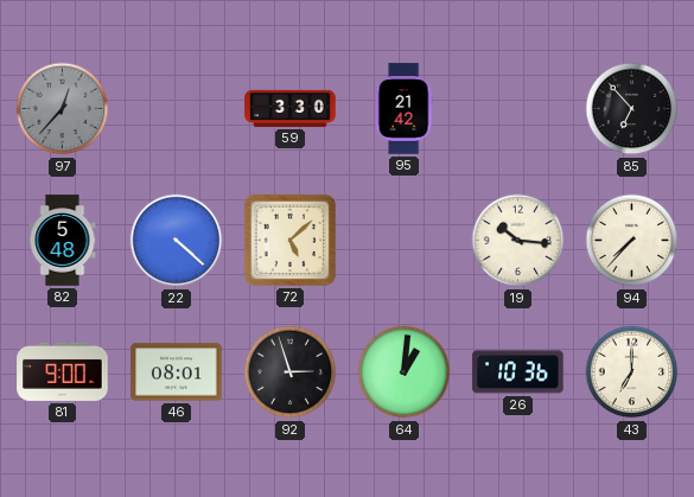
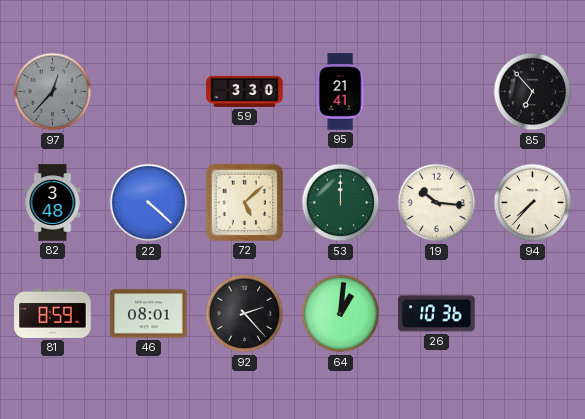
95: 21:42 -> 21:41
82: 5:48 -> 3:48
53: none -> 12:00
81: 9:00 -> 8:59
92: 2:57 -> 2:23
43: 7:00 -> none
